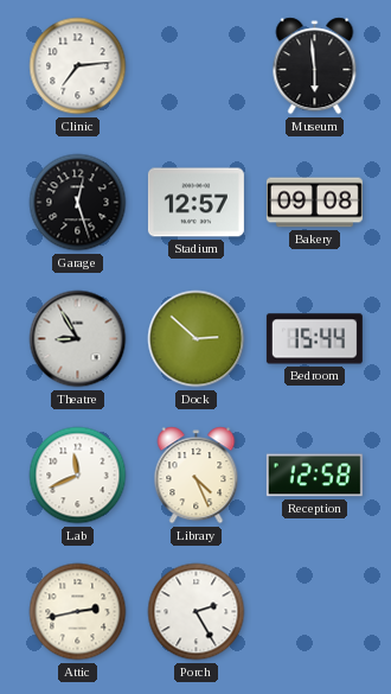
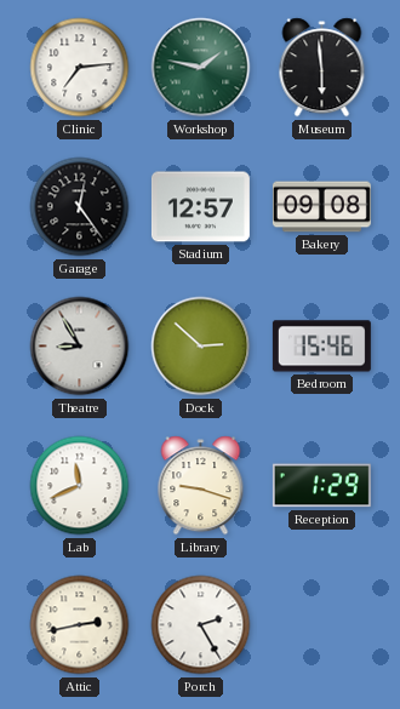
Workshop: none -> 1:47
Garage: 12:27 -> 12:24
Bedroom: 15:44 -> 15:46
Library: 4:26 -> 9:18
Reception: 12:58 -> 1:29
